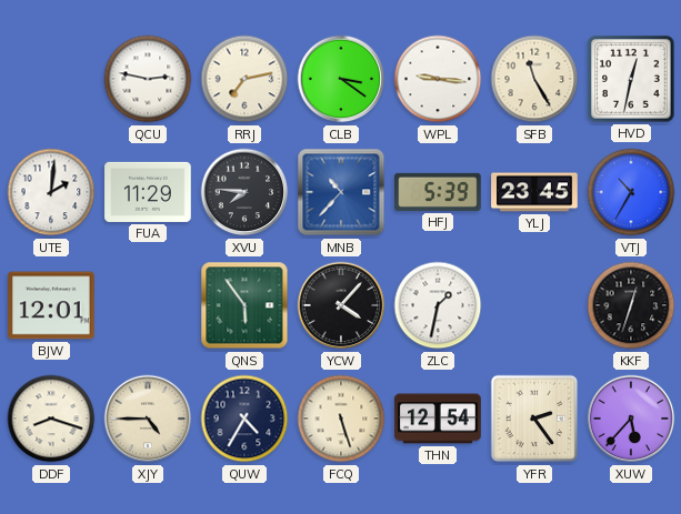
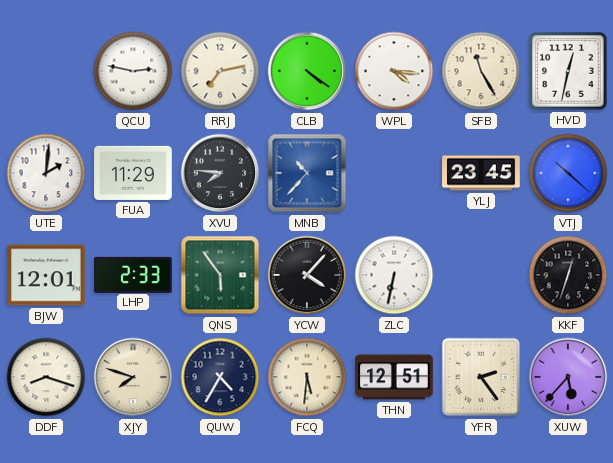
CLB: 3:21 -> 4:21
WPL: 9:16 -> 4:16
HFJ: 5:39 -> none
VTJ: 10:35 -> 10:22
LHP: none -> 2:33
ZLC: 1:32 -> 6:32
XJY: 4:45 -> 7:48
FCQ: 5:27 -> 5:31
THN: 12:54 -> 12:51
